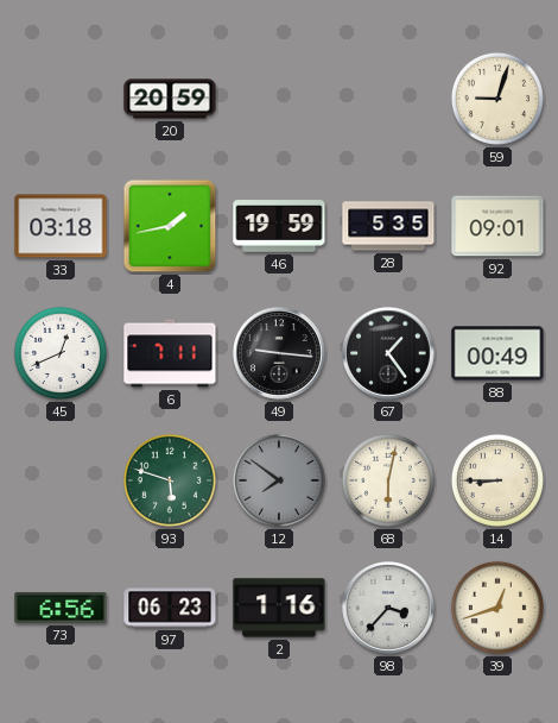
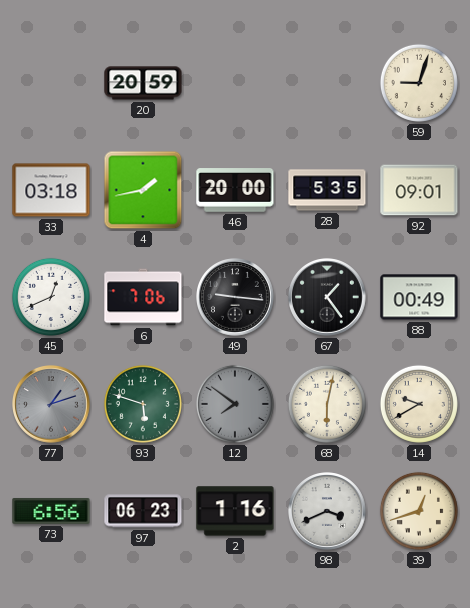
46: 19:59 -> 20:00
6: 7:11 -> 7:06
77: none -> 1:12
14: 8:45 -> 9:40
98: 3:37 -> 3:41
